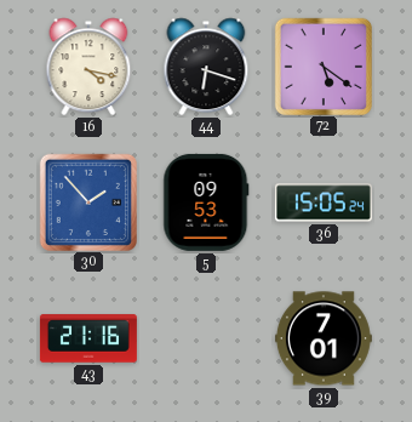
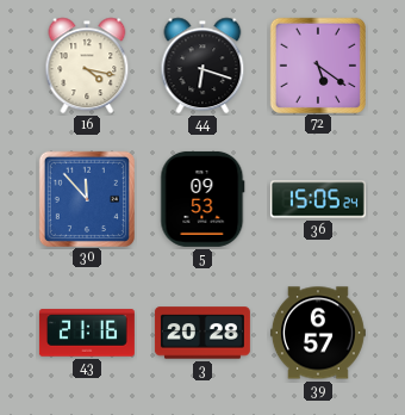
30: 1:53 -> 11:53
3: none -> 20:28
39: 7:01 -> 6:57
